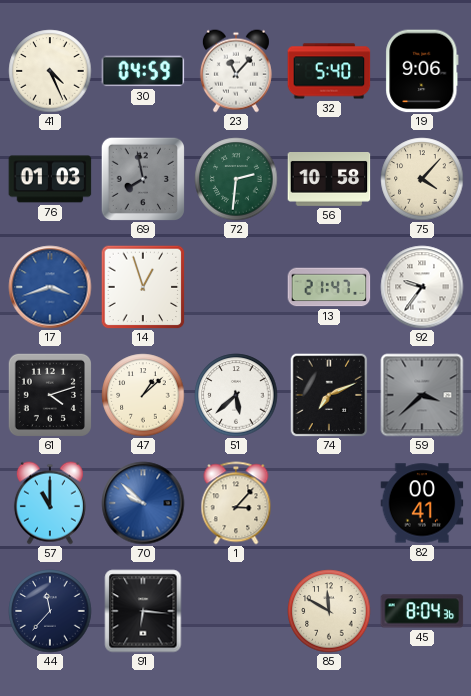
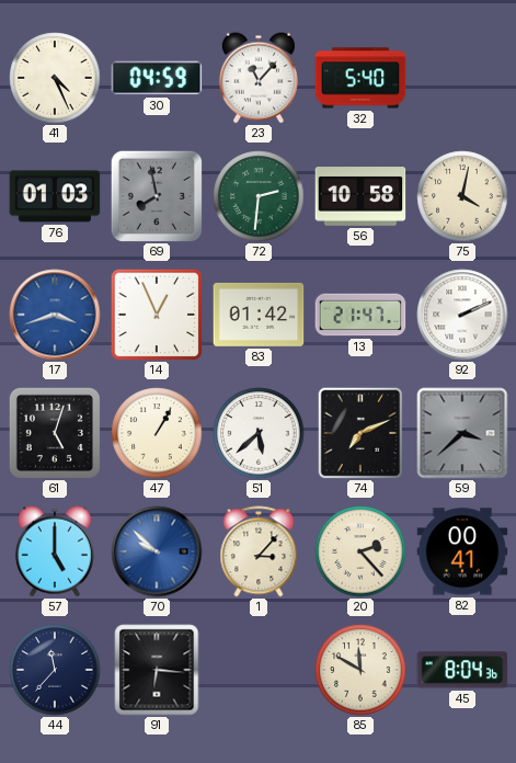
19: 9:06 -> none
75: 4:07 -> 4:02
14: 12:57 -> 12:56
83: none -> 01:42
92: 9:36 -> 2:11
61: 4:12 -> 5:03
47: 1:08 -> 1:05
57: 11:00 -> 5:00
20: none -> 2:23
